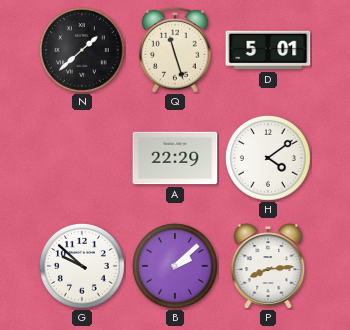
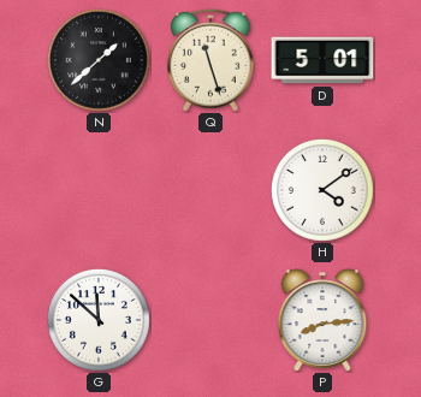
A: 22:29 -> none
G: 9:52 -> 11:52
B: 2:08 -> none
